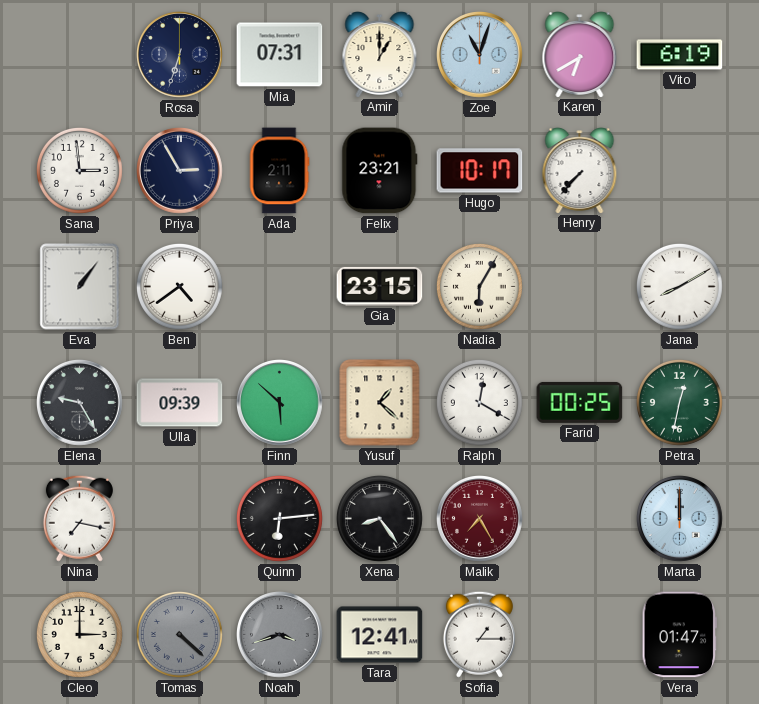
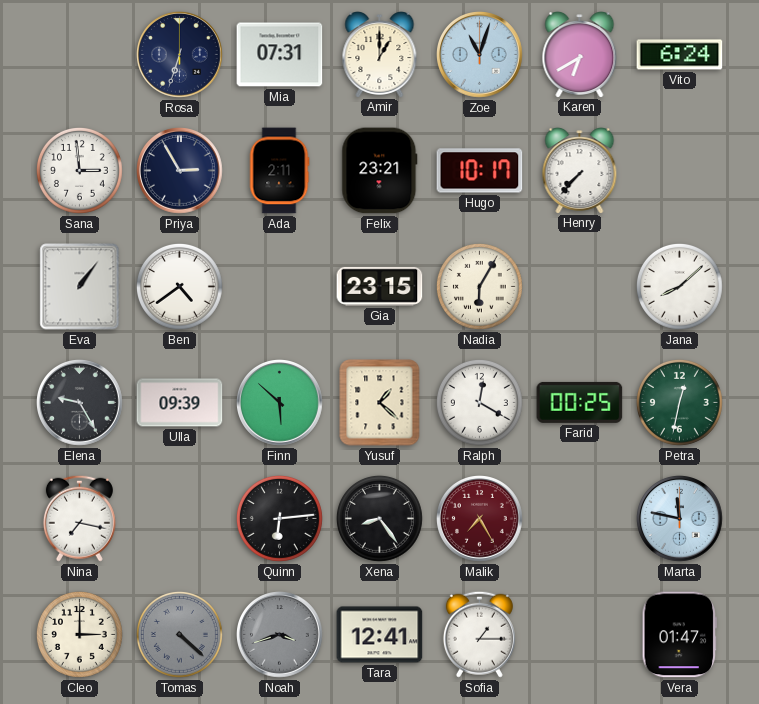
Vito: 6:19 -> 6:24
Jana: 8:10 -> 8:08
Marta: 12:00 -> 11:47
